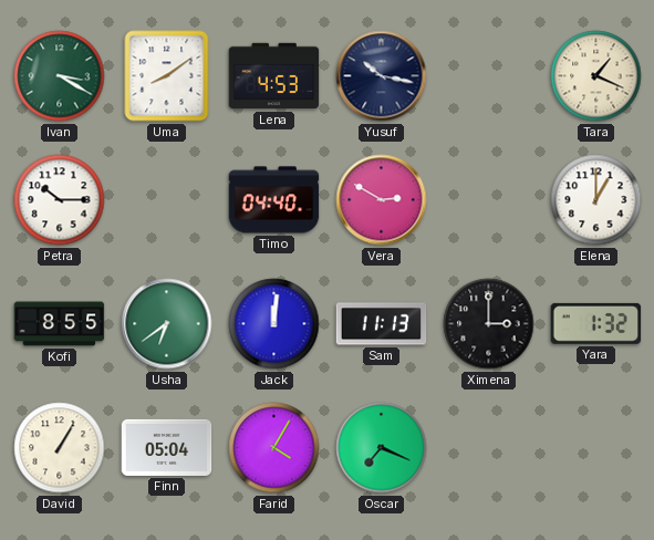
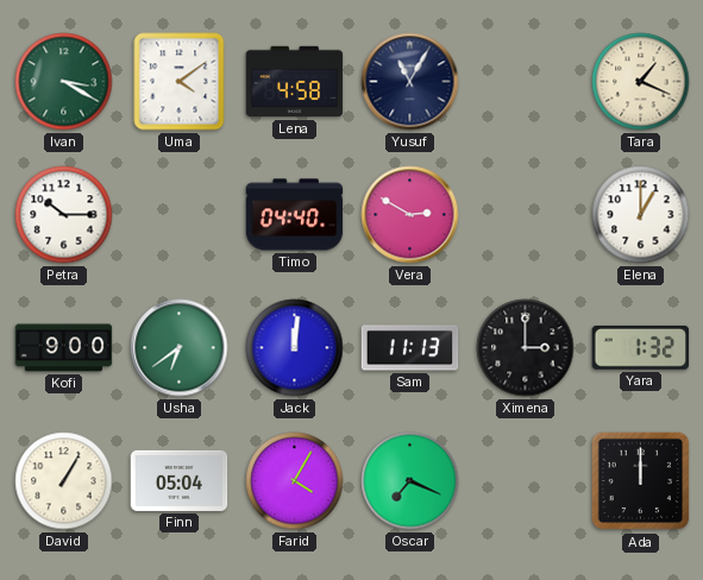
Uma: 8:09 -> 4:09
Lena: 4:53 -> 4:58
Yusuf: 10:17 -> 11:05
Kofi: 8:55 -> 9:00
Ada: none -> 12:00
